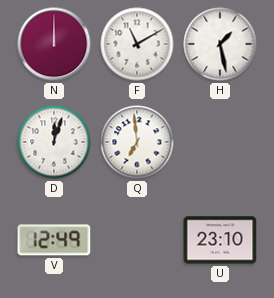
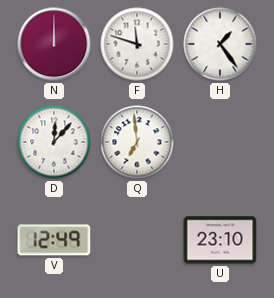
F: 11:10 -> 11:48
H: 1:28 -> 1:24
D: 12:03 -> 12:07
